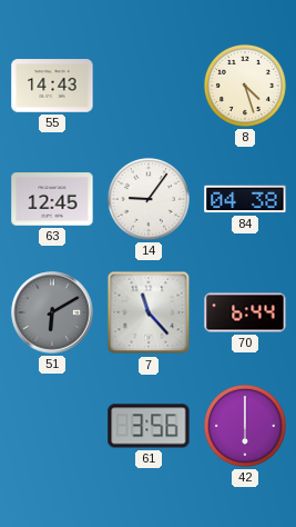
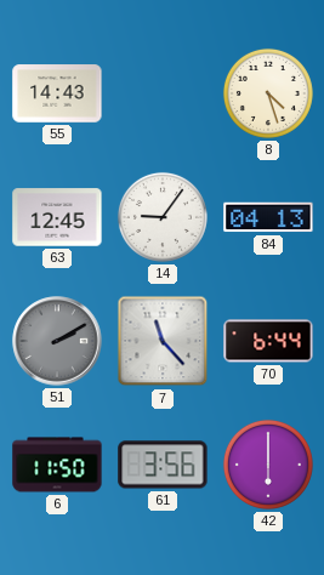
84: 04:38 -> 04:13
51: 6:10 -> 2:10
6: none -> 11:50
